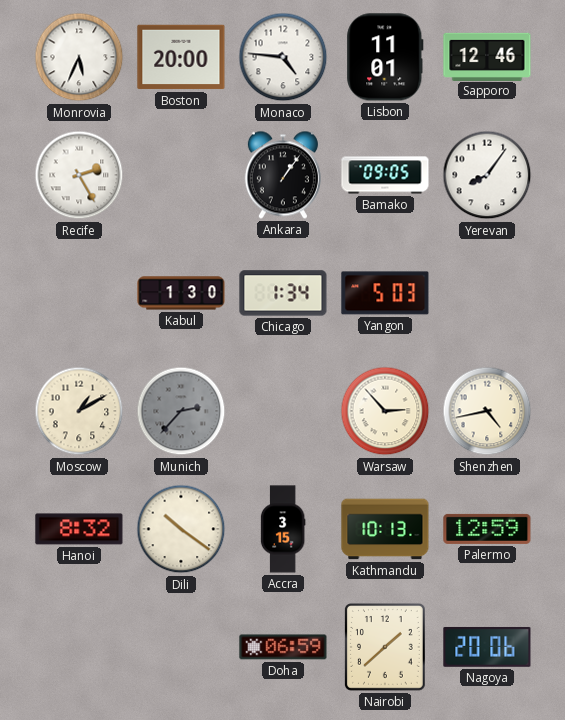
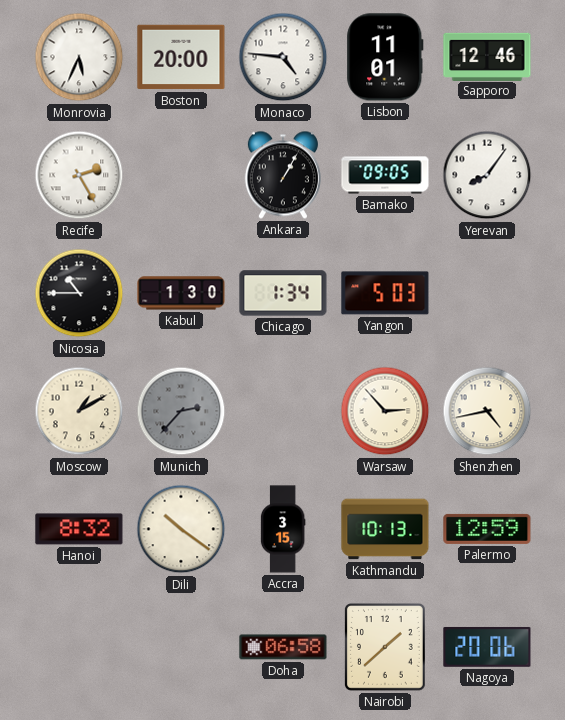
Ankara: 1:06 -> 1:05
Nicosia: none -> 10:45
Doha: 06:59 -> 06:58
